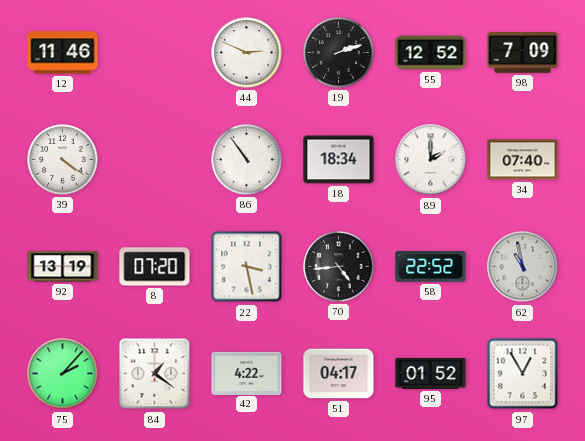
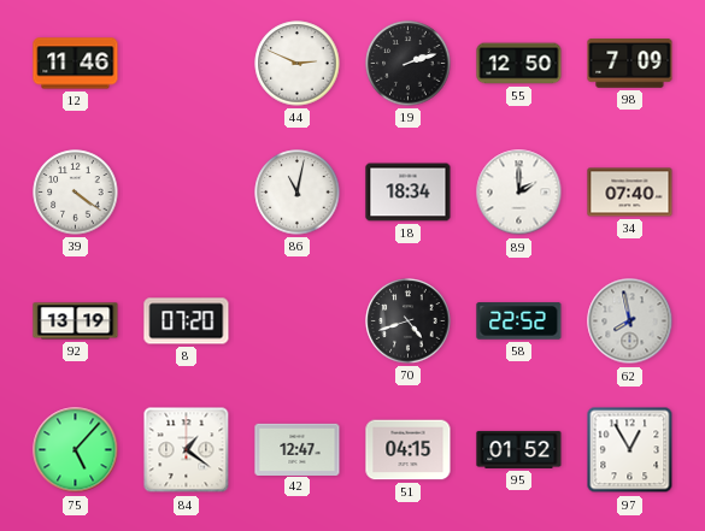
55: 12:52 -> 12:50
86: 10:54 -> 11:02
22: 3:28 -> none
70: 4:44 -> 4:42
62: 10:58 -> 7:58
75: 2:07 -> 5:07
42: 4:22 -> 12:47
51: 04:17 -> 04:15
